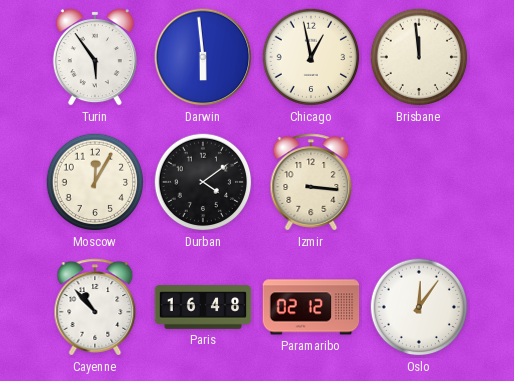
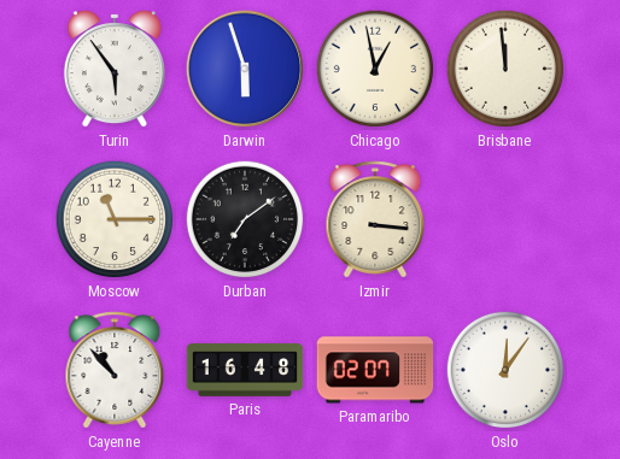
Darwin: 5:59 -> 5:57
Moscow: 12:05 -> 11:15
Durban: 4:09 -> 7:09
Paramaribo: 02:12 -> 02:07
